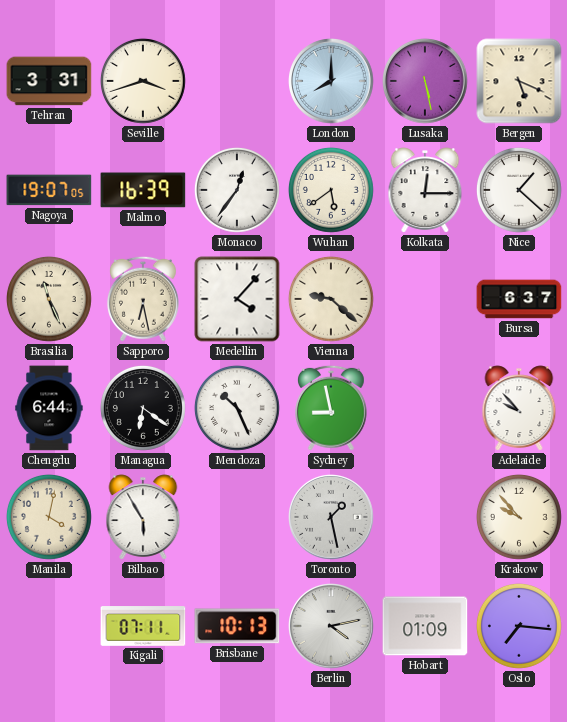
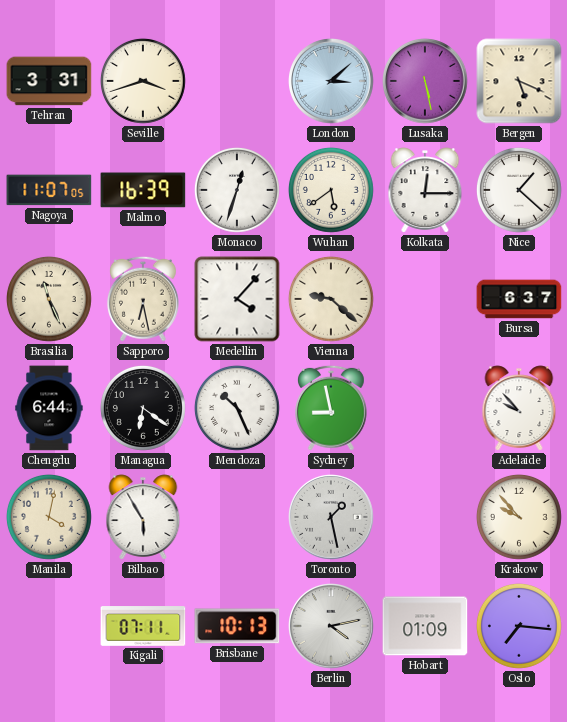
London: 8:00 -> 3:08
Nagoya: 19:07 -> 11:07
Monaco: 12:36 -> 12:33
